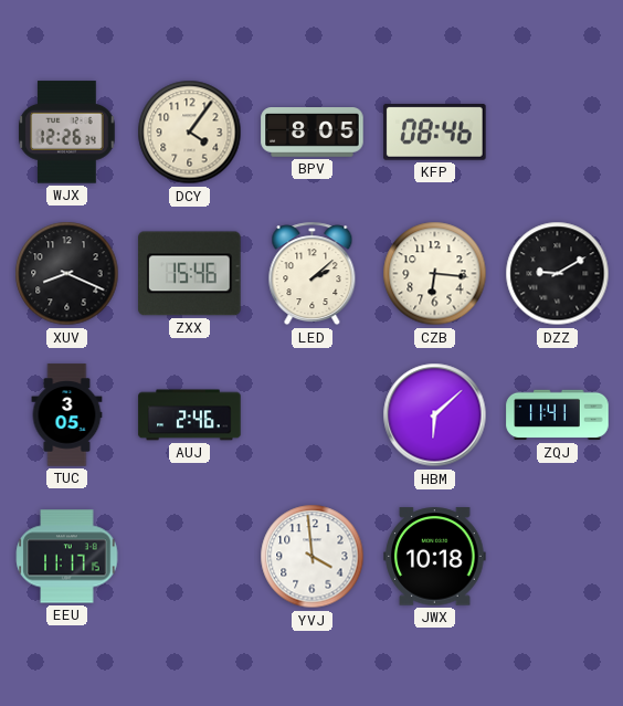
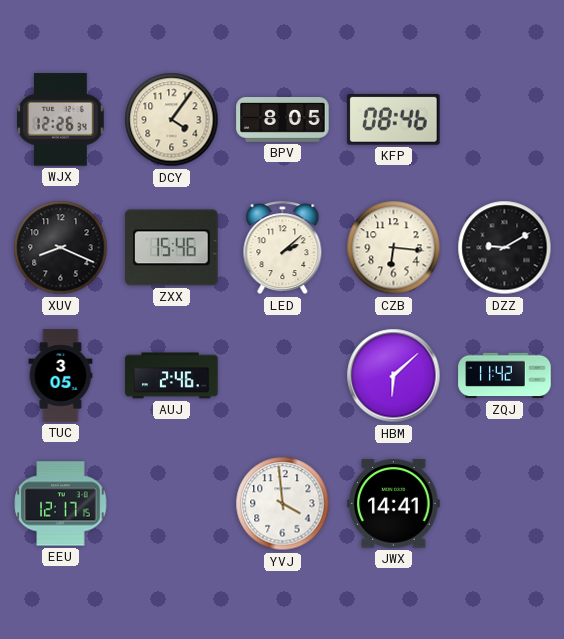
ZQJ: 11:41 -> 11:42
EEU: 11:17 -> 12:17
JWX: 10:18 -> 14:41
